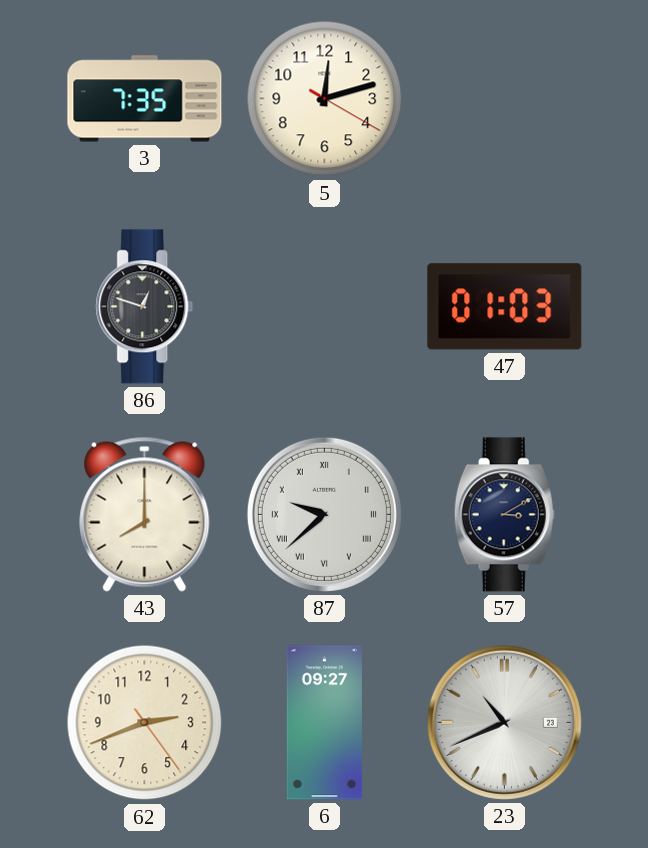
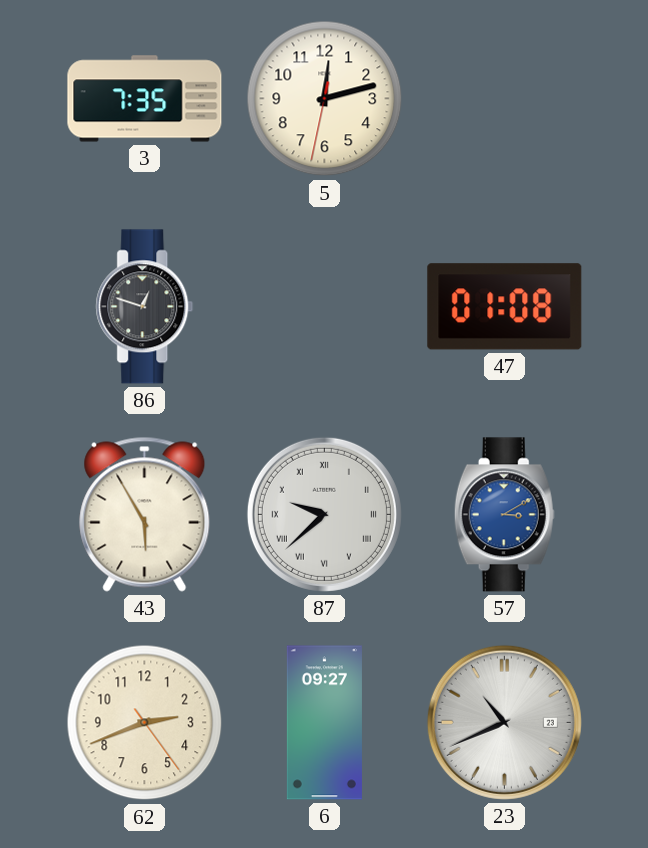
5: 12:12:20 -> 12:12:32
47: 01:03 -> 01:08
43: 8:00 -> 5:55
57 dial: navy -> blue
